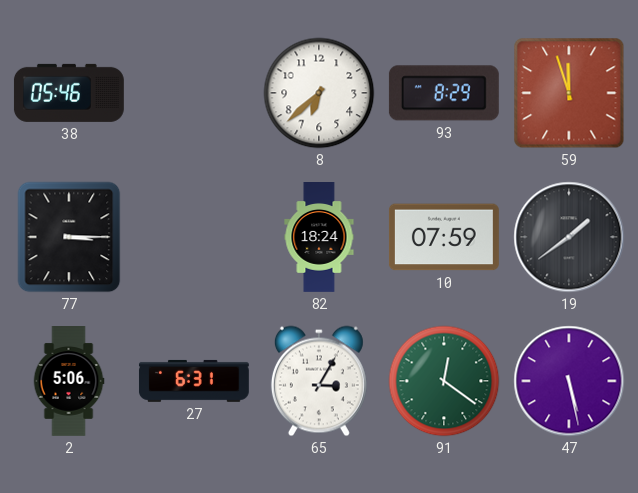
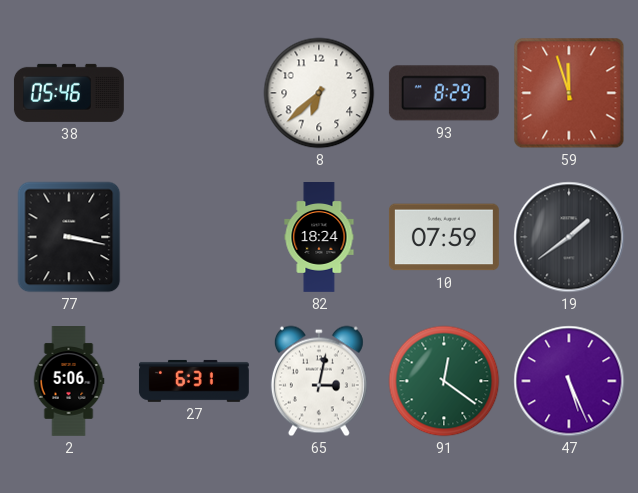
77: 3:15 -> 3:17
65: 3:05 -> 3:02
47: 5:28 -> 5:26
